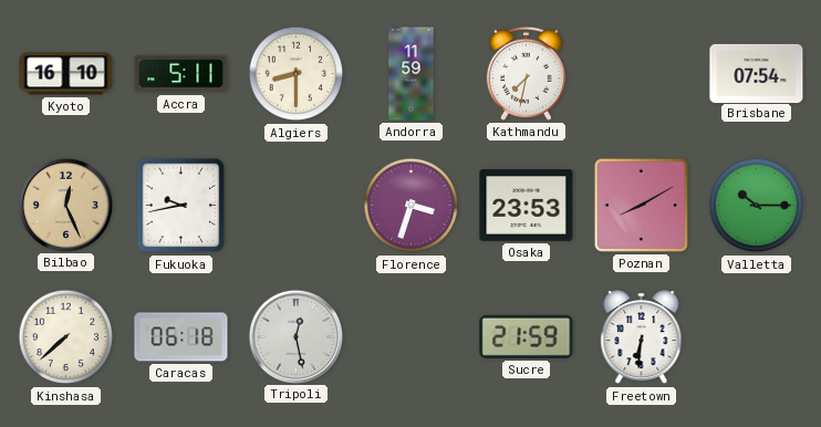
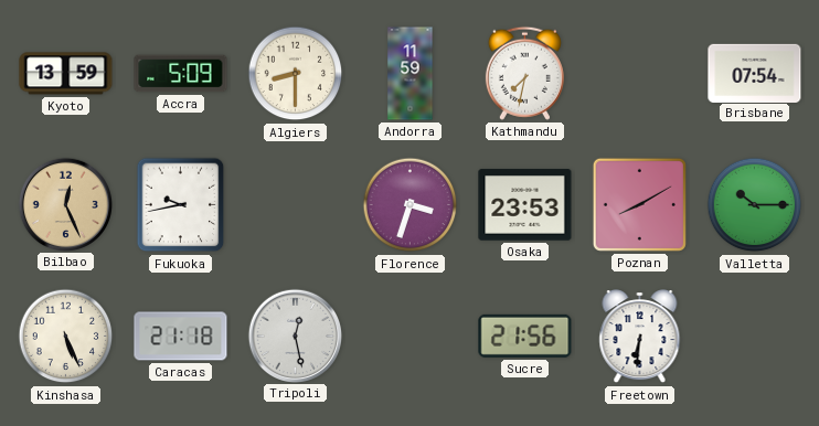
Kyoto: 16:10 -> 13:59
Accra: 5:11 -> 5:09
Kinshasa: 7:38 -> 5:26
Caracas: 06:18 -> 21:18
Sucre: 21:59 -> 21:56
